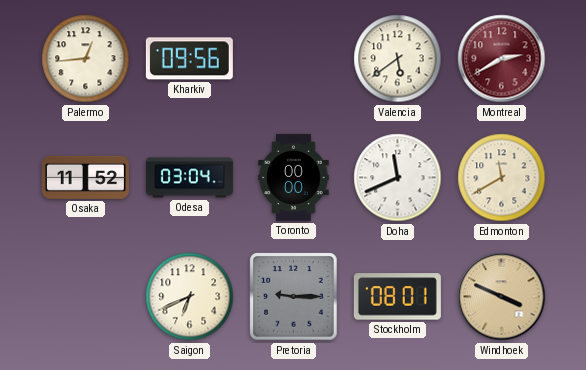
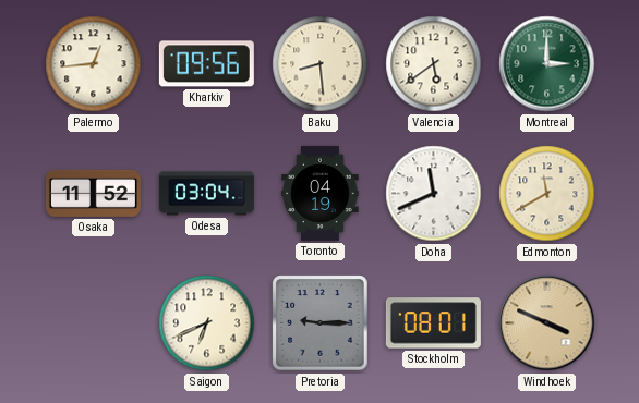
Baku: none -> 8:29
Montreal: 2:40 -> 3:00
Montreal dial: burgundy -> green
Toronto: 00:00 -> 04:19
